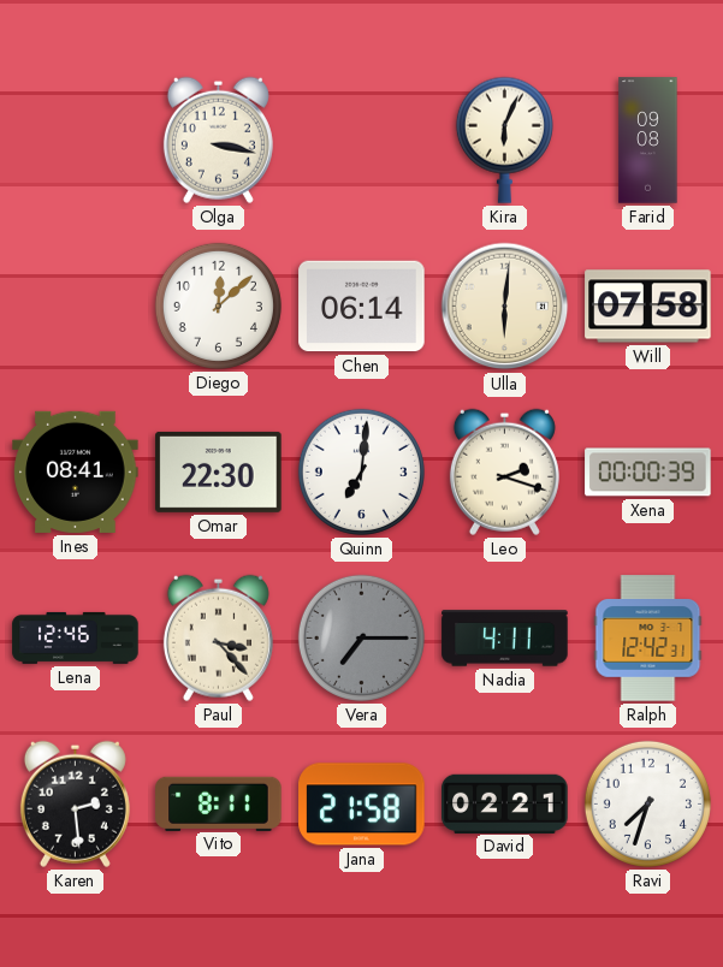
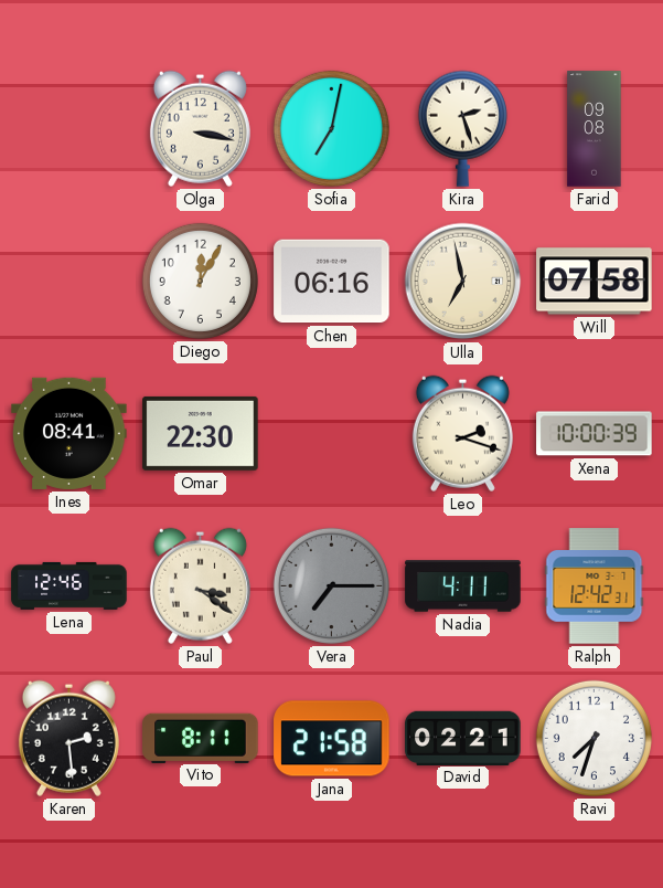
Sofia: none -> 7:02
Kira: 6:04 -> 2:27
Diego: 12:08 -> 12:05
Chen: 06:14 -> 06:16
Ulla: 6:01 -> 6:58
Quinn: 7:01 -> none
Xena: 00:00 -> 10:00
Paul: 3:23 -> 3:21
